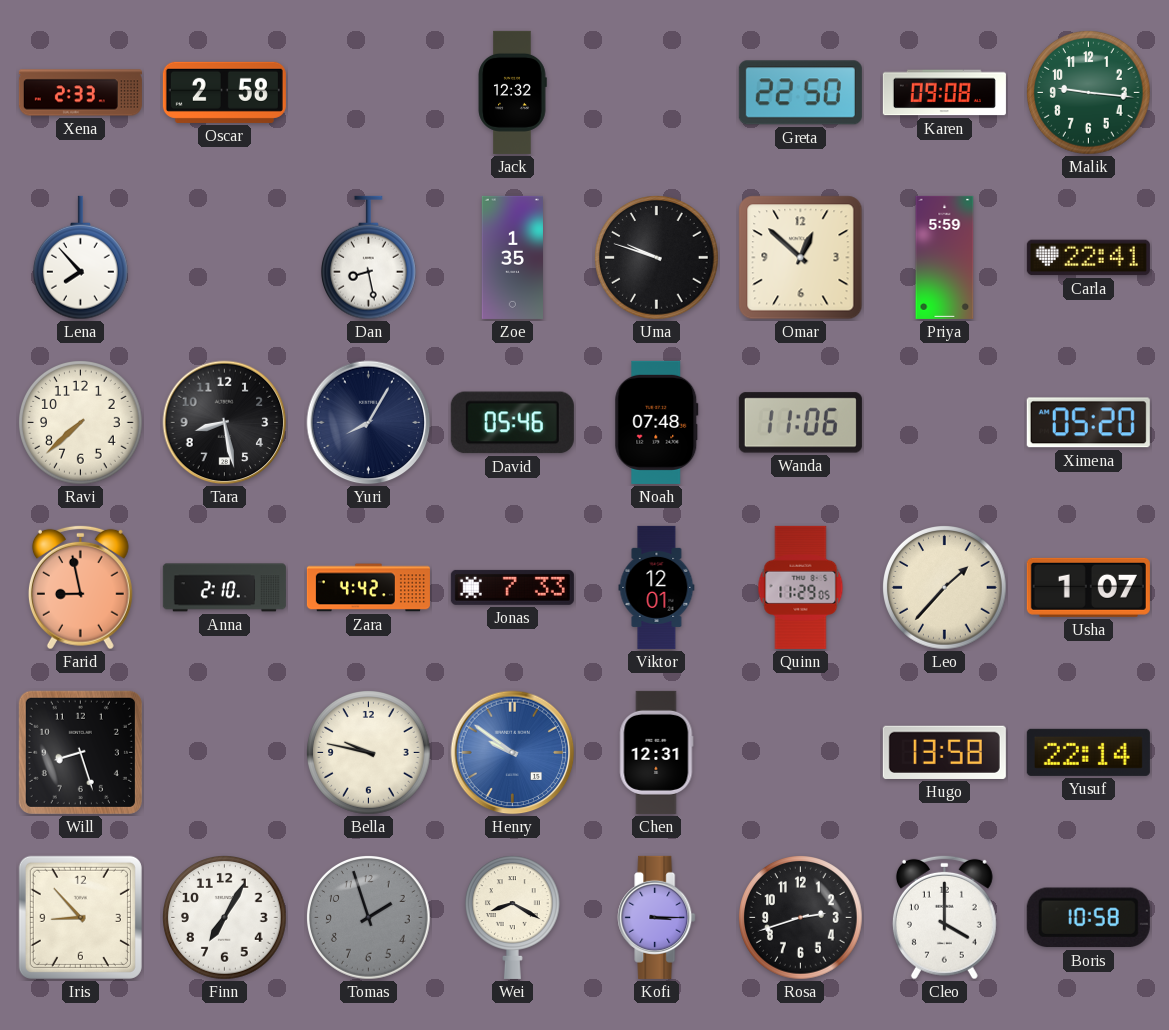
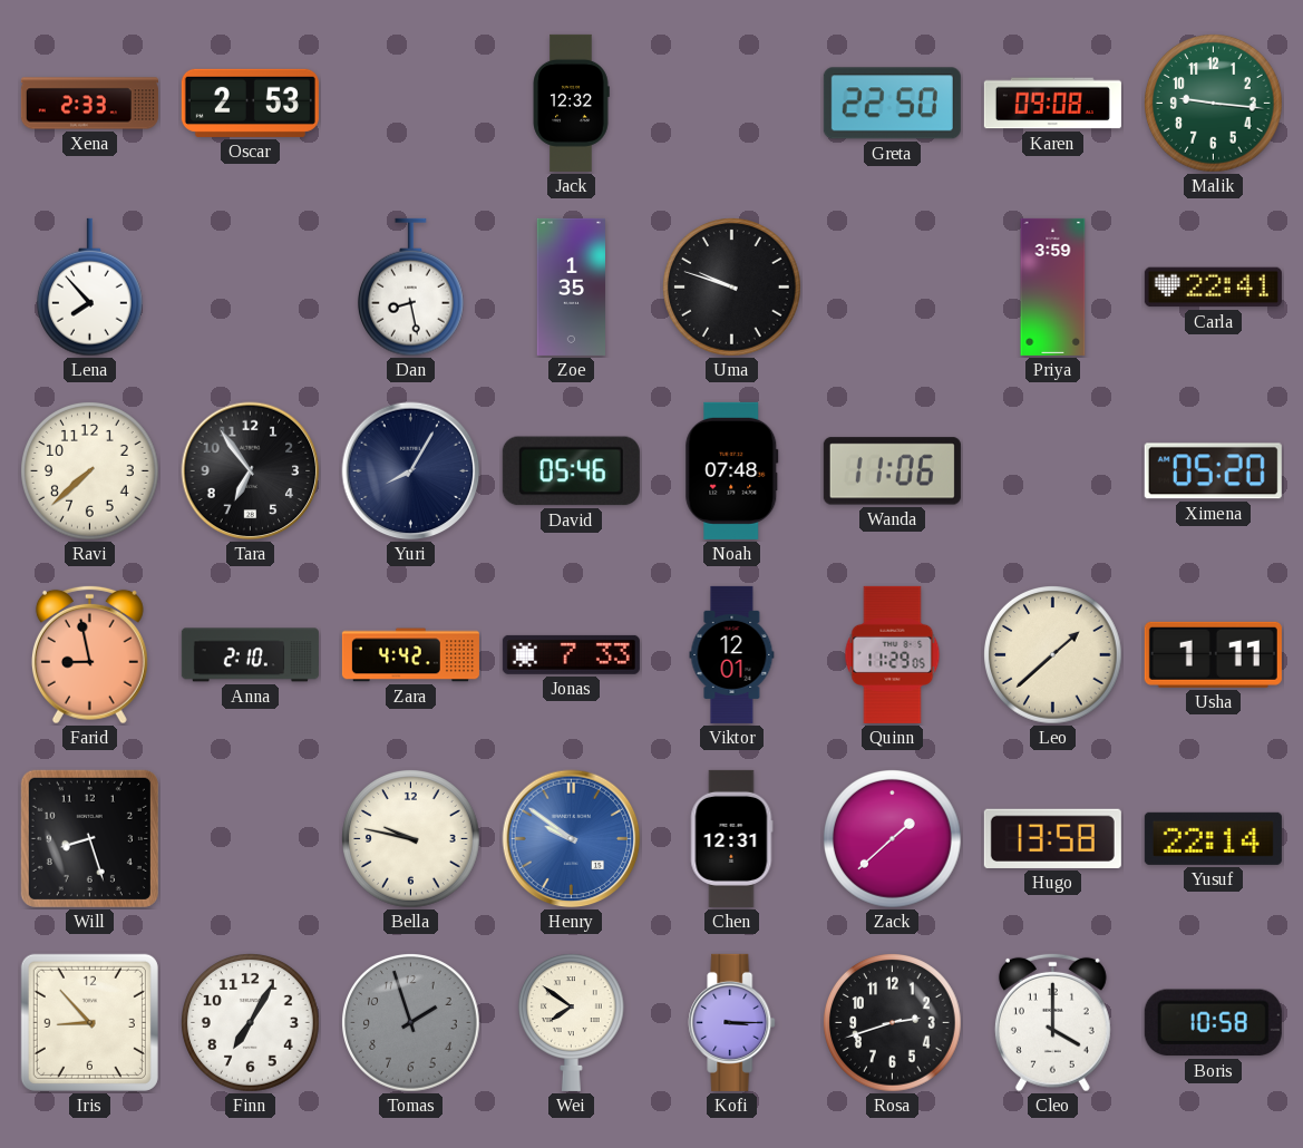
Oscar: 2:58 -> 2:53
Omar: 12:52 -> none
Priya: 5:59 -> 3:59
Tara: 8:28 -> 6:54
Leo: 1:37 -> 1:38
Usha: 1:07 -> 1:11
Zack: none -> 1:38
Wei: 8:20 -> 7:51
